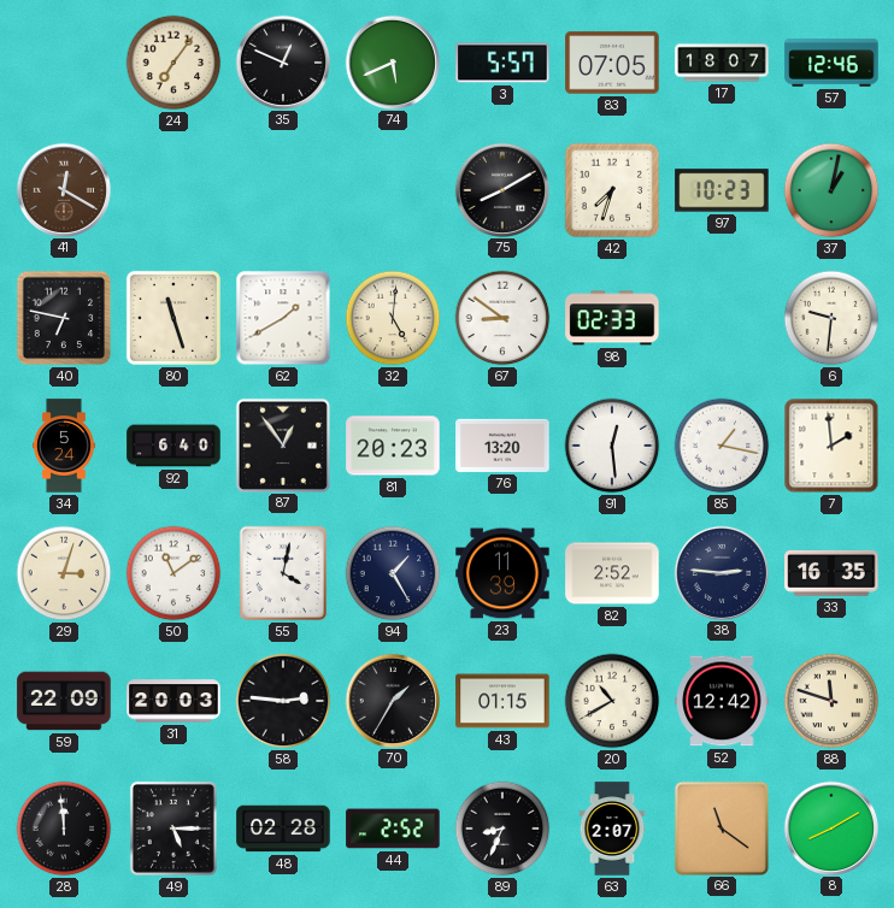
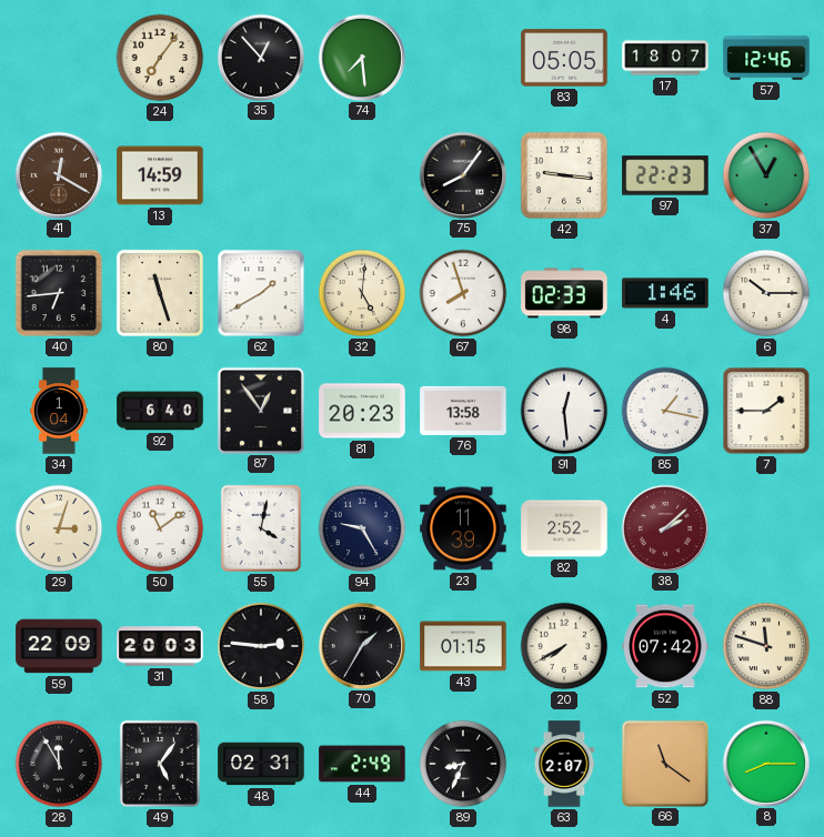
35: 12:49 -> 12:53
74: 5:41 -> 7:29
3: 5:57 -> none
83: 07:05 -> 05:05
13: none -> 14:59
75: 8:10 -> 8:06
42: 7:33 -> 9:16
97: 10:23 -> 22:23
37: 1:02 -> 12:55
40: 6:47 -> 6:44
67: 8:51 -> 7:57
4: none -> 1:46
6: 9:31 -> 10:15
34: 5:24 -> 1:04
76: 13:20 -> 13:58
7: 1:59 -> 1:45
94: 1:25 -> 9:25
38: 2:46 -> 2:08
38 dial: navy -> burgundy
33: 16:35 -> none
20: 10:40 -> 7:40
52: 12:42 -> 07:42
28: 11:59 -> 11:55
49: 5:15 -> 5:06
48: 02:28 -> 02:31
44: 2:52 -> 2:49
8: 8:10 -> 8:15
